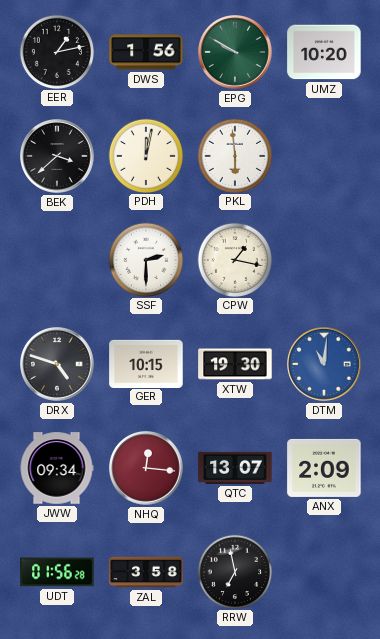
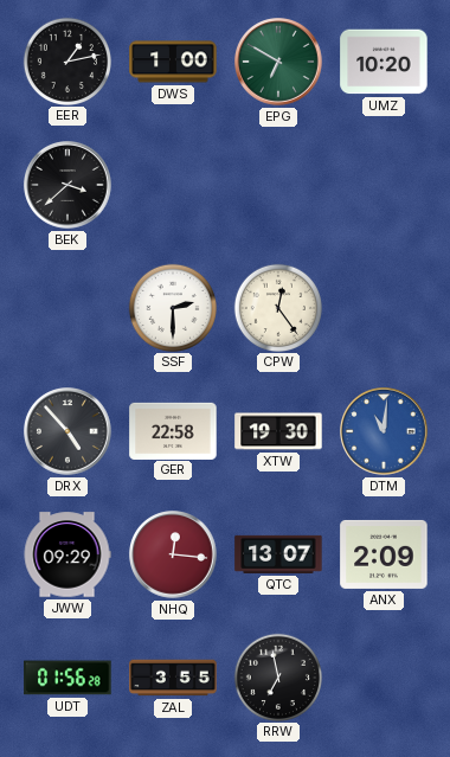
DWS: 1:56 -> 1:00
EPG: 9:50 -> 6:50
PDH: 12:02 -> none
PKL: 5:59 -> none
CPW: 1:17 -> 12:24
DRX: 4:48 -> 4:53
GER: 10:15 -> 22:58
JWW: 09:34 -> 09:29
ZAL: 3:58 -> 3:55
